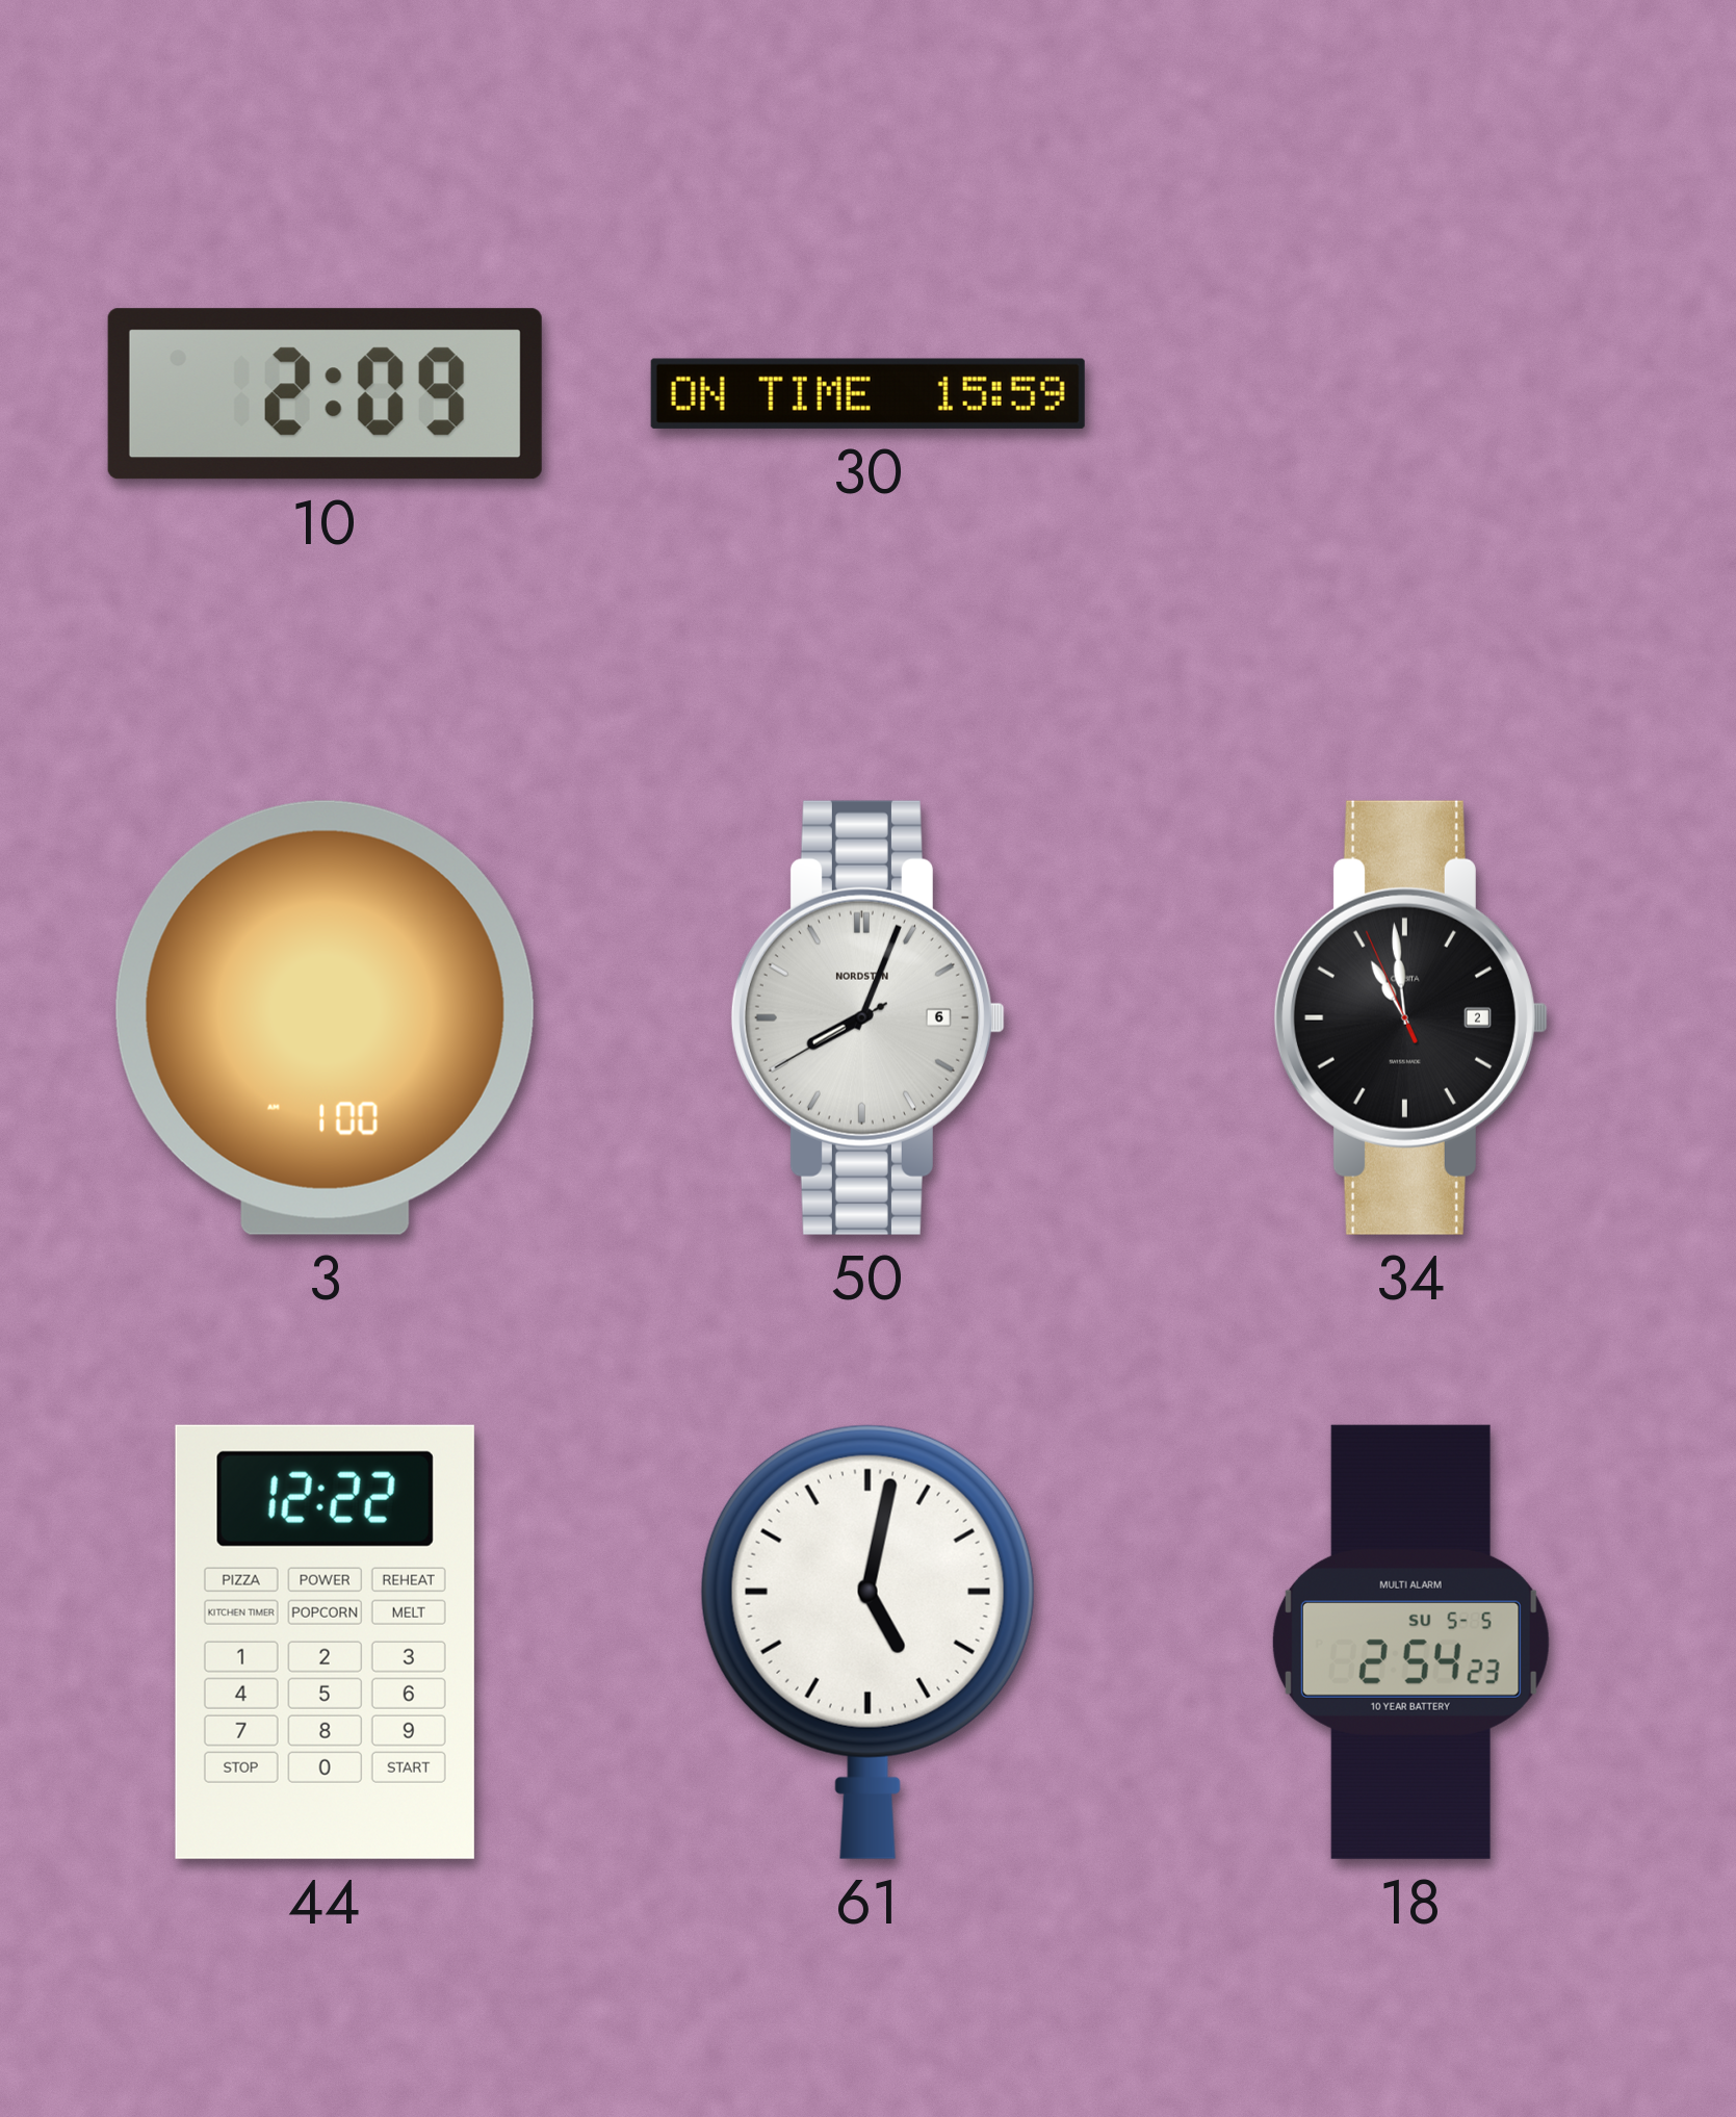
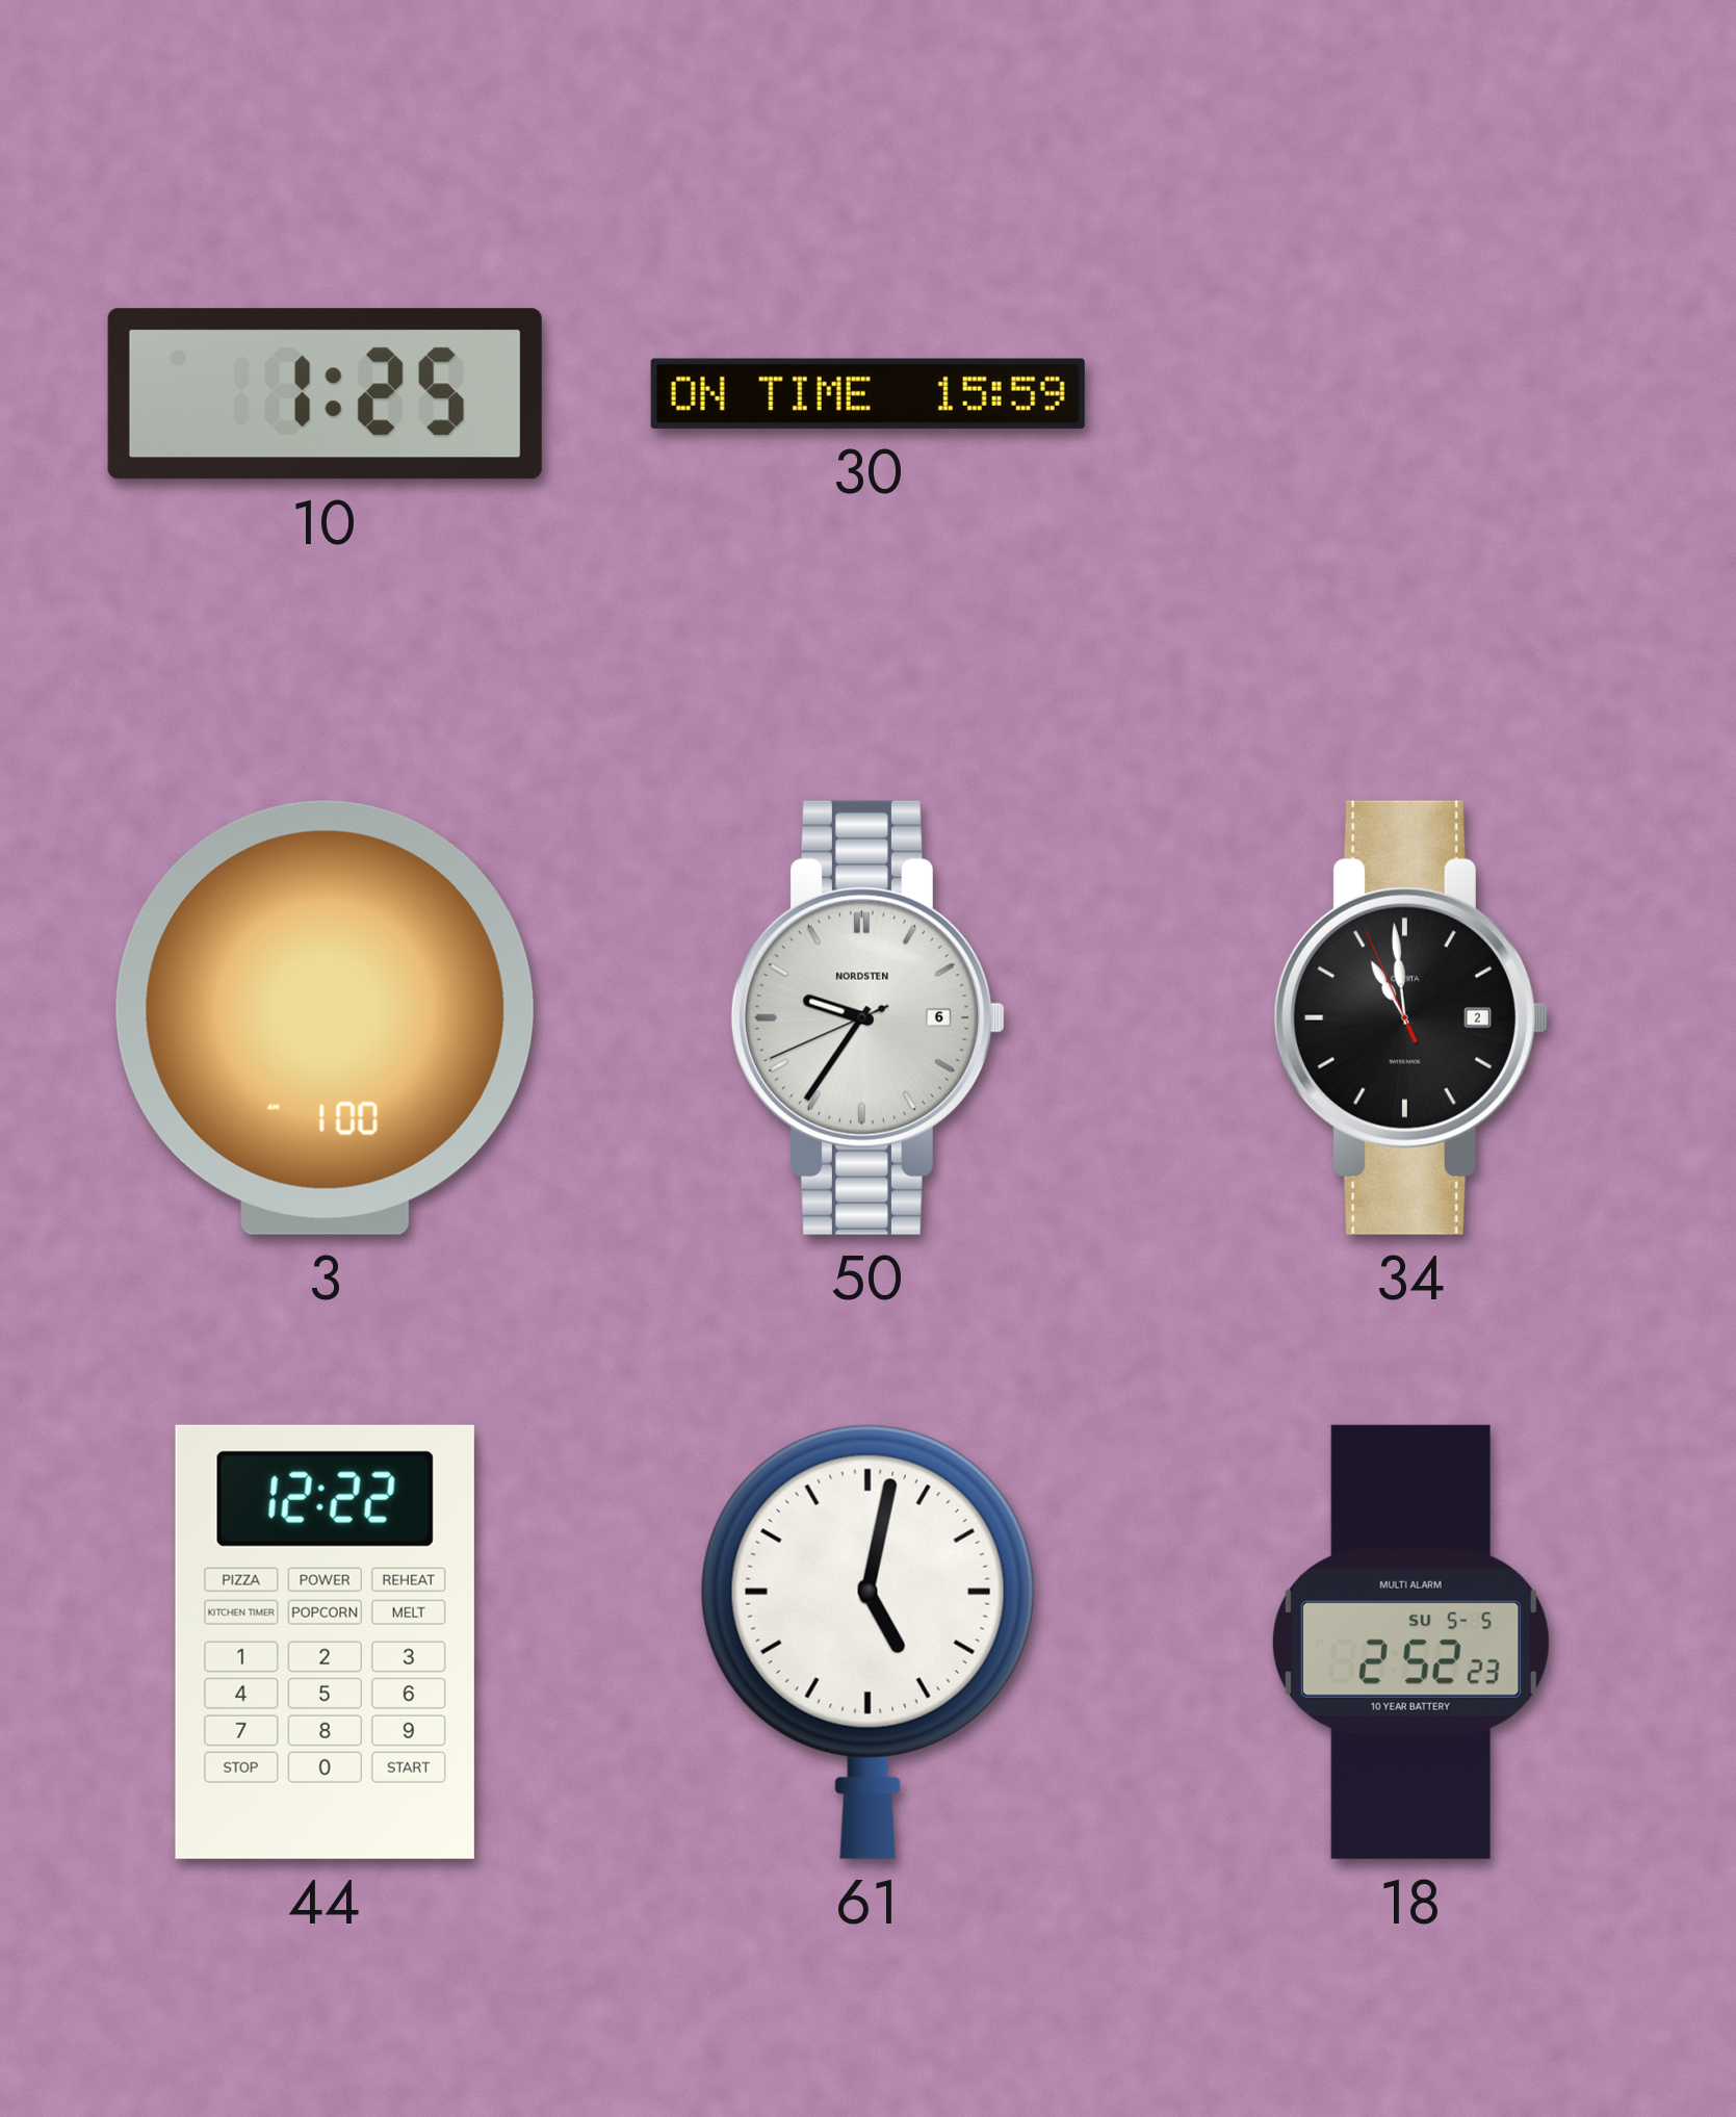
10: 2:09 -> 1:25
50: 8:03 -> 9:35
18: 2:54 -> 2:52
